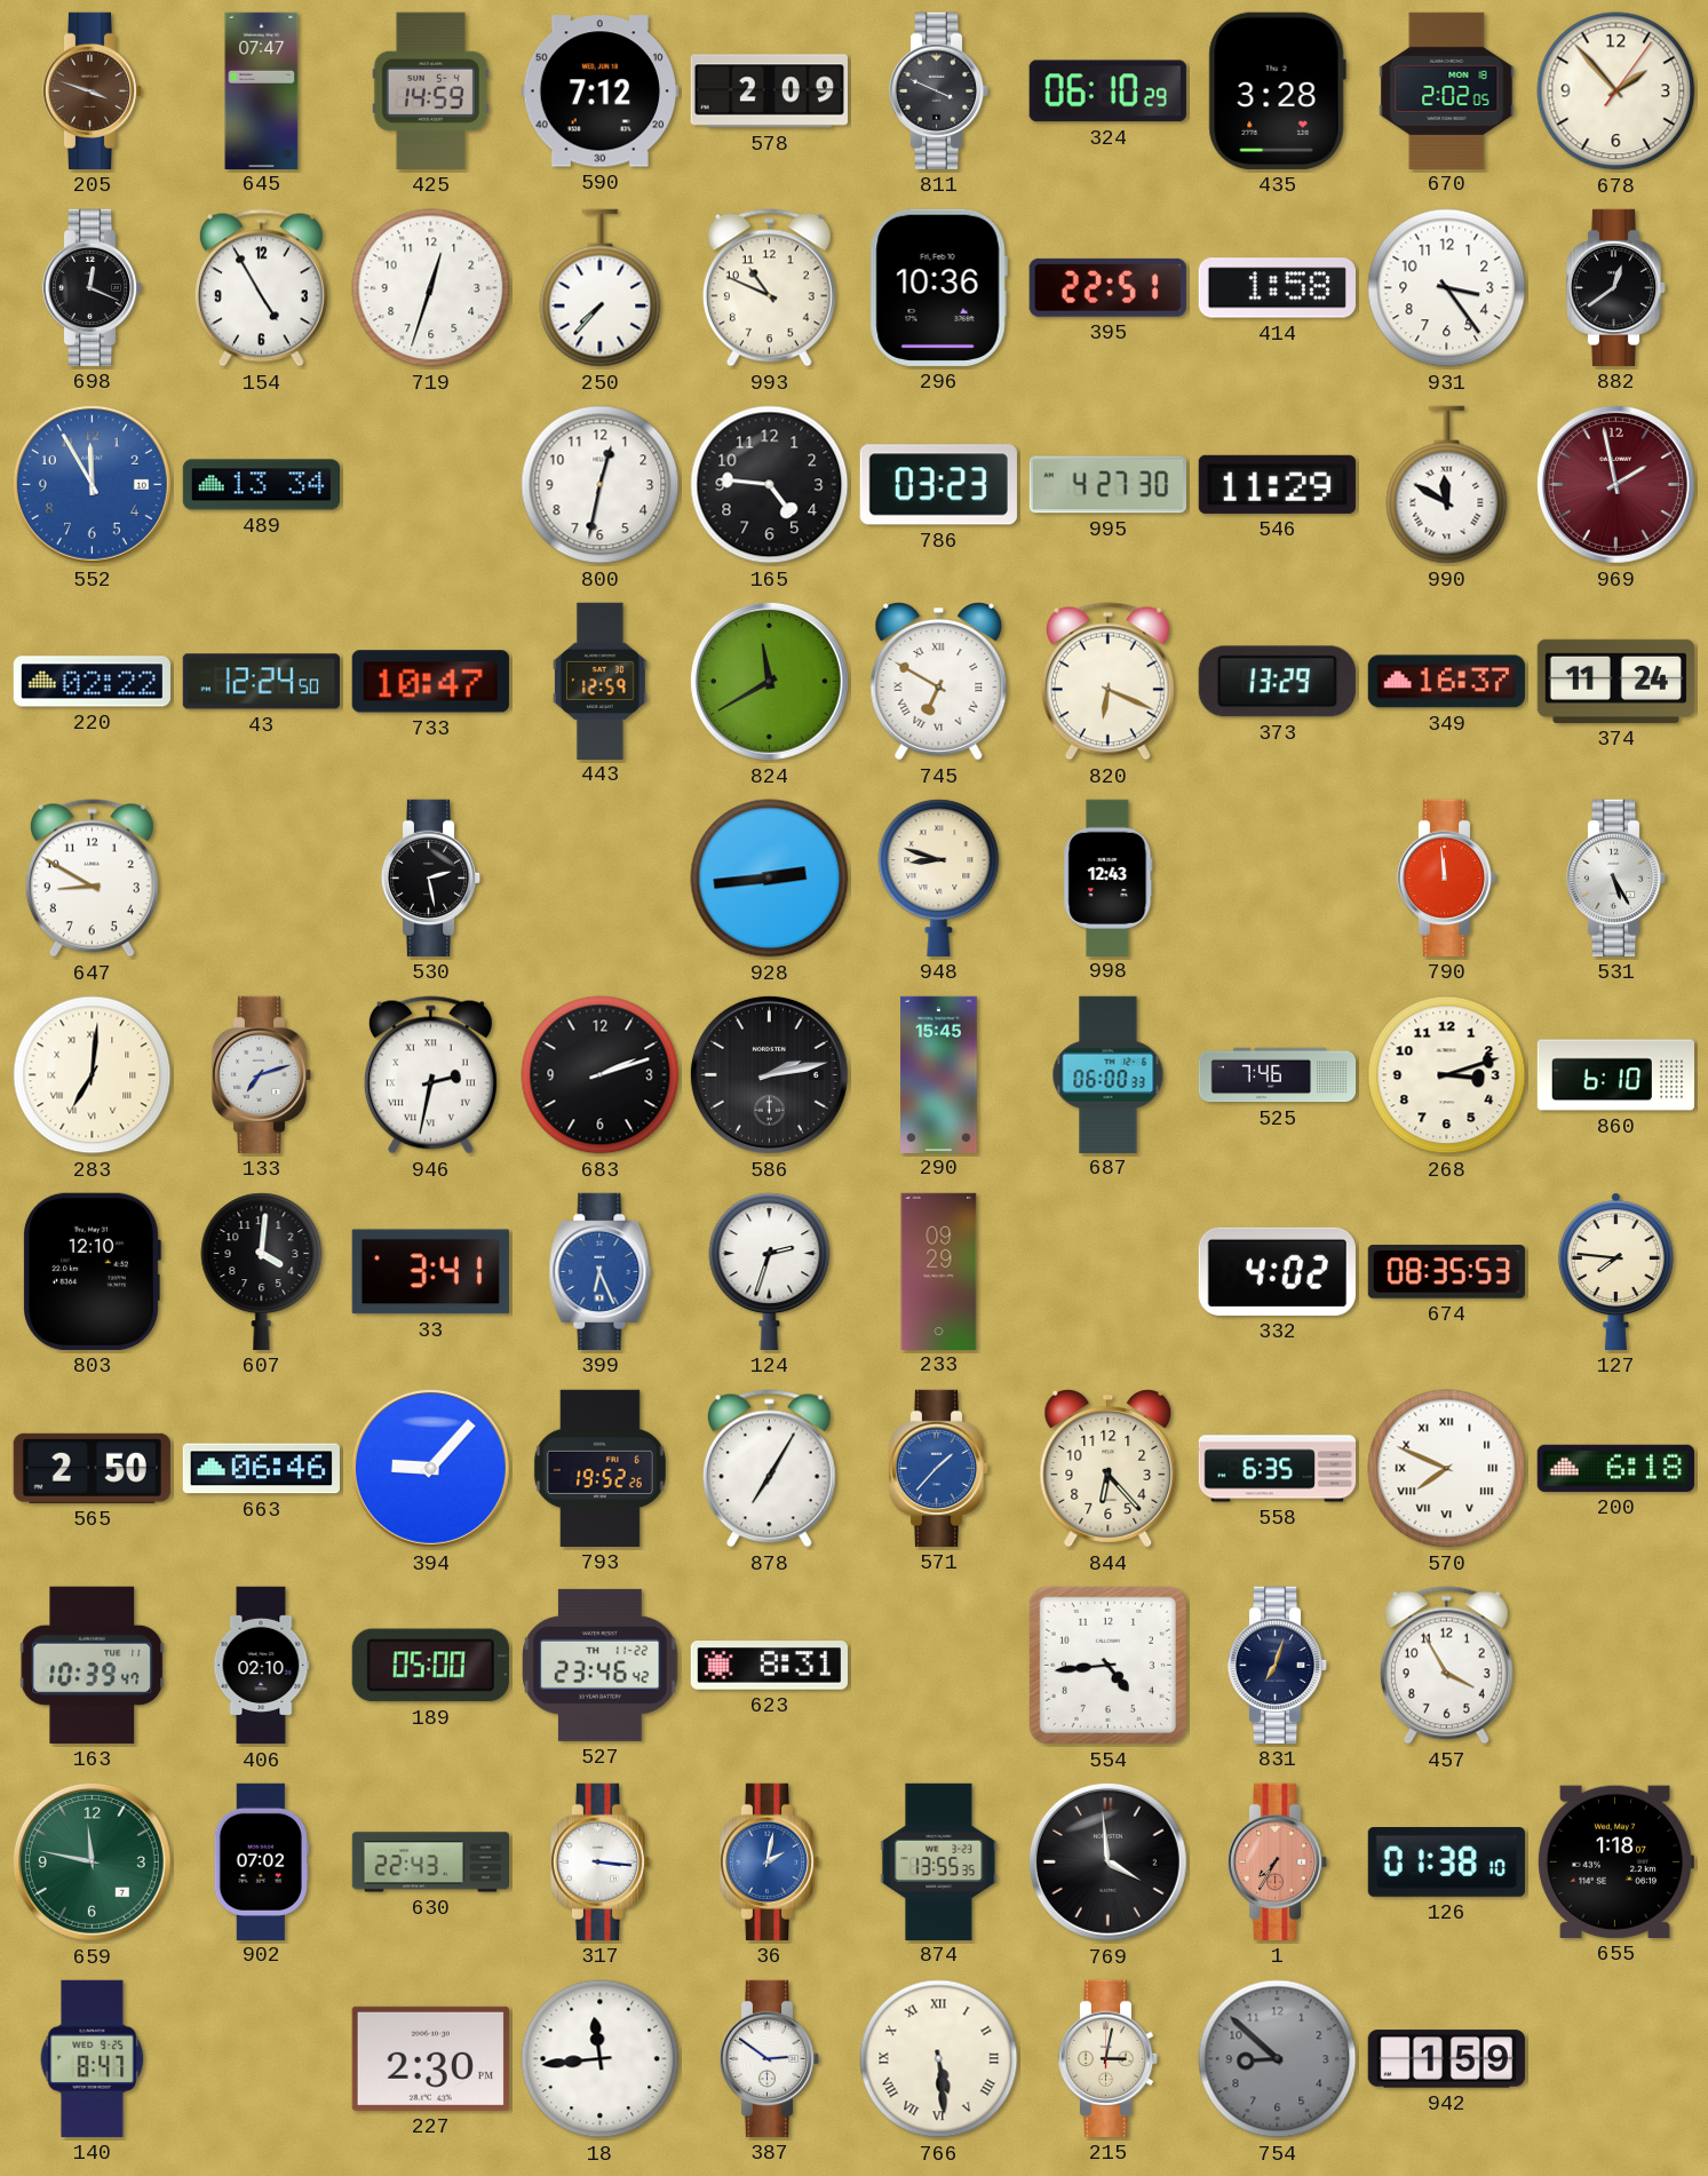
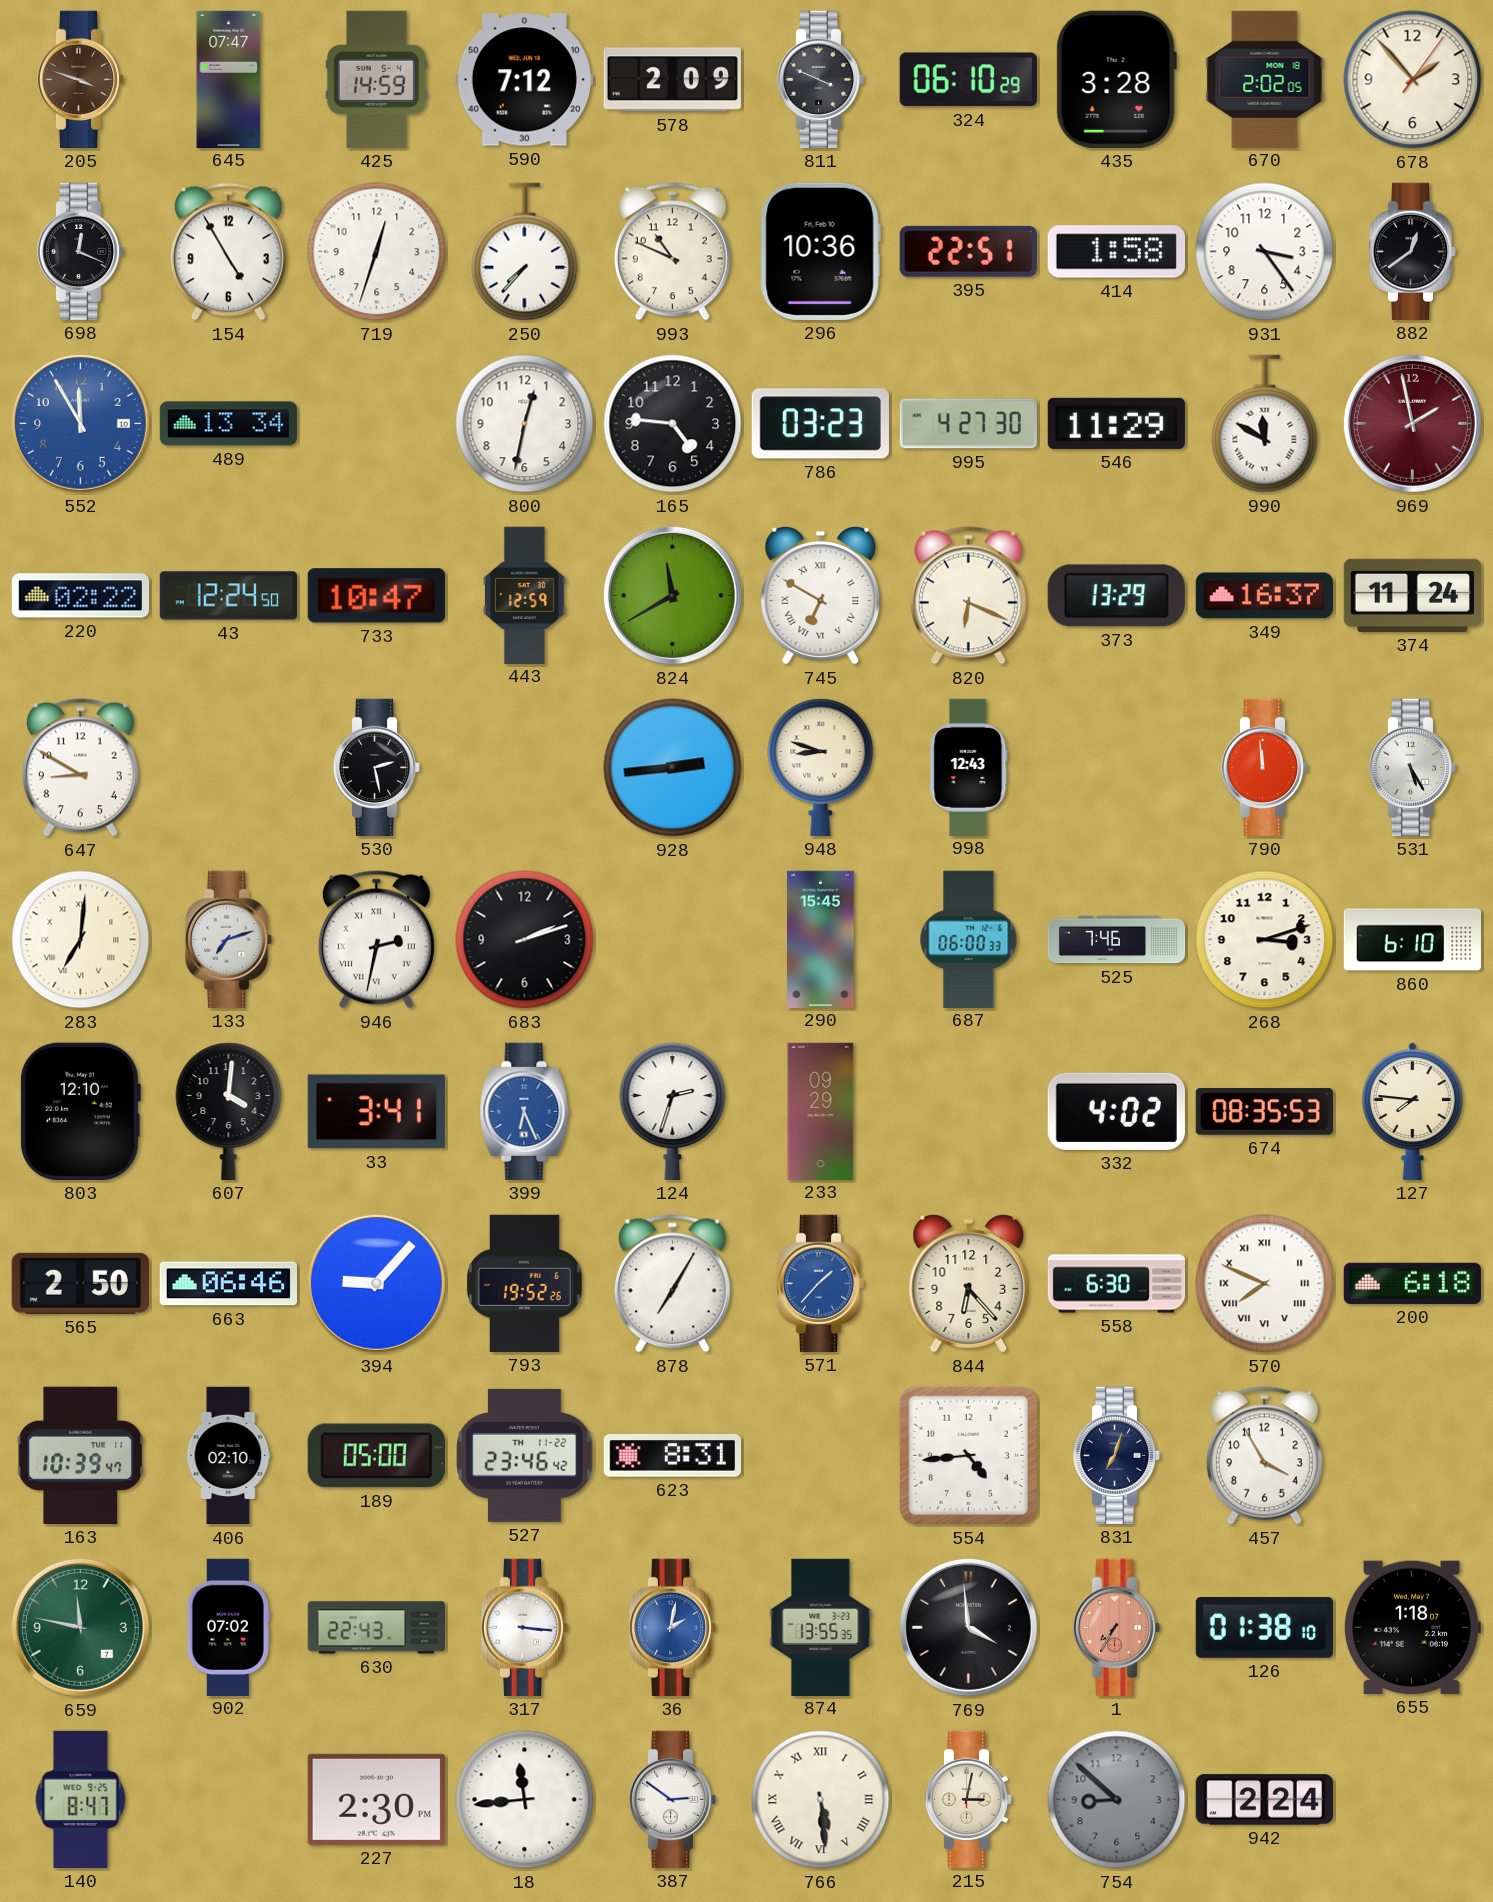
586: 2:13 -> none
558: 6:35 -> 6:30
942: 1:59 -> 2:24
